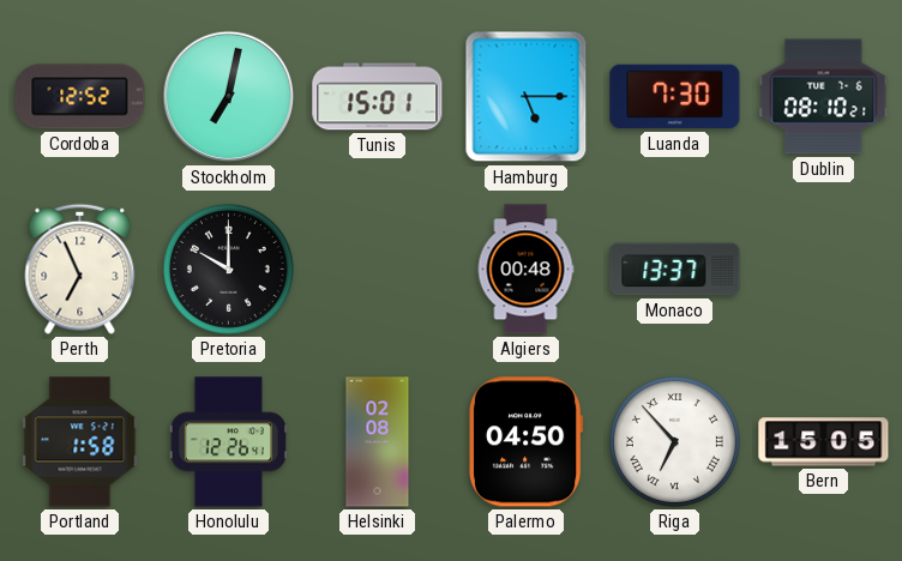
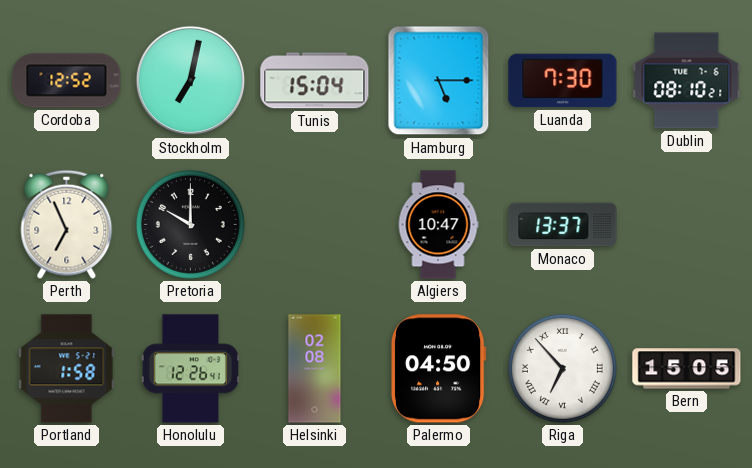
Tunis: 15:01 -> 15:04
Algiers: 00:48 -> 10:47
